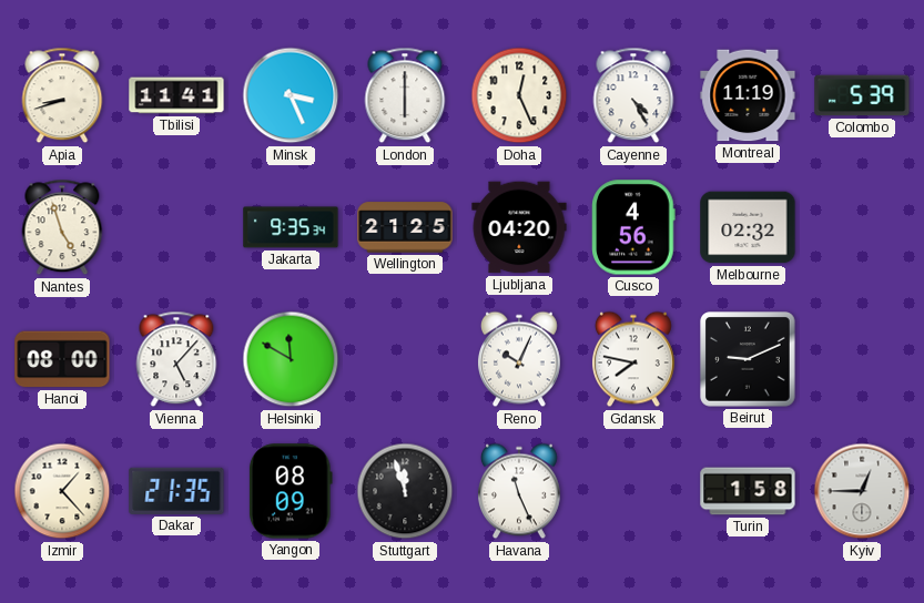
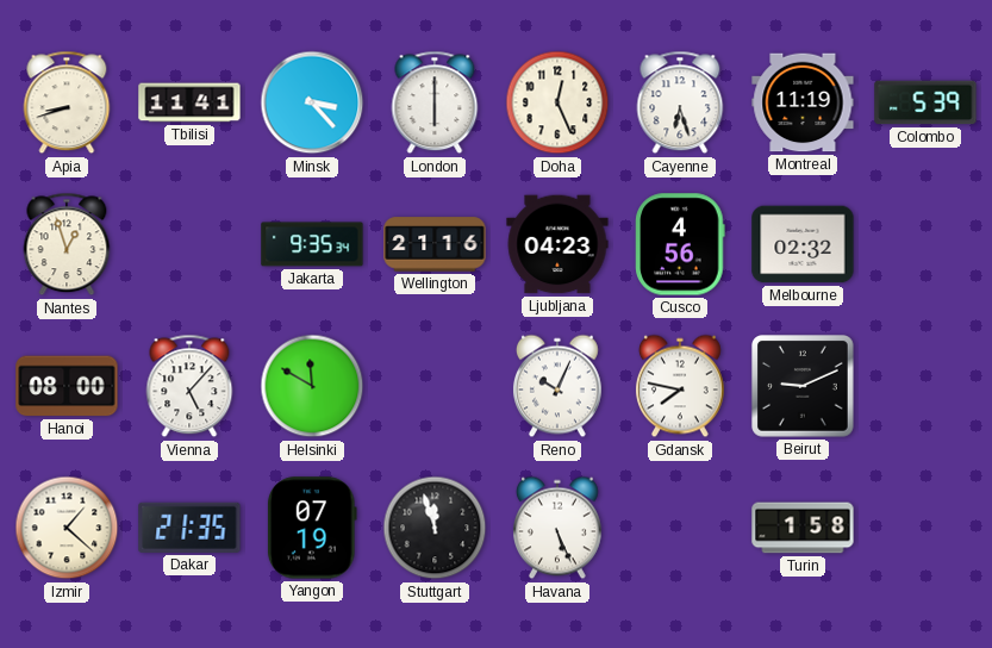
Minsk: 3:26 -> 3:23
Cayenne: 4:25 -> 6:27
Nantes: 4:57 -> 12:57
Wellington: 21:25 -> 21:16
Ljubljana: 04:20 -> 04:23
Izmir: 1:23 -> 1:22
Yangon: 08:09 -> 07:19
Havana: 11:26 -> 5:26
Kyiv: 12:45 -> none
